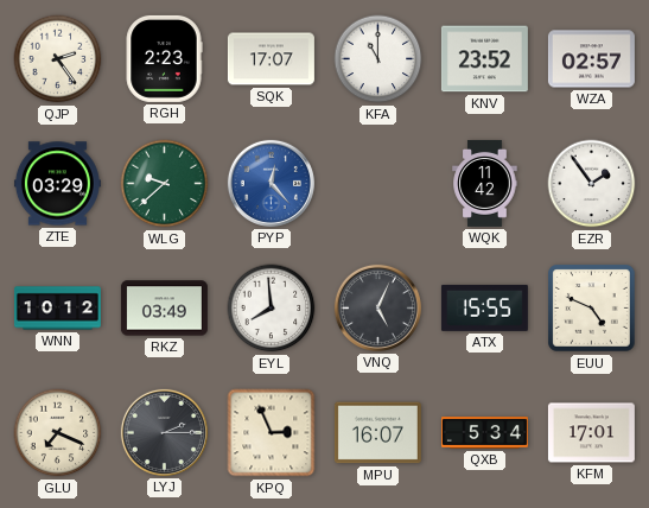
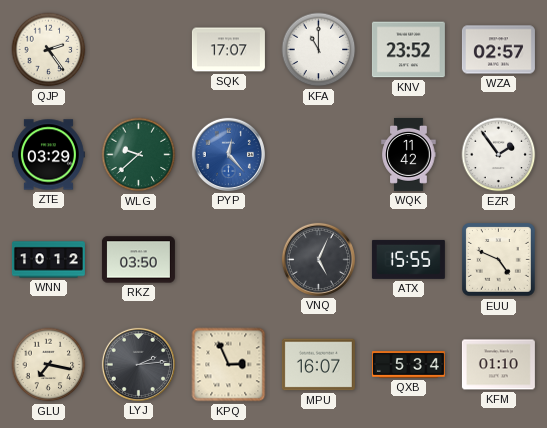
RGH: 2:23 -> none
RKZ: 03:49 -> 03:50
EYL: 7:59 -> none
GLU: 7:19 -> 7:17
LYJ: 2:15 -> 2:14
KFM: 17:01 -> 01:10
